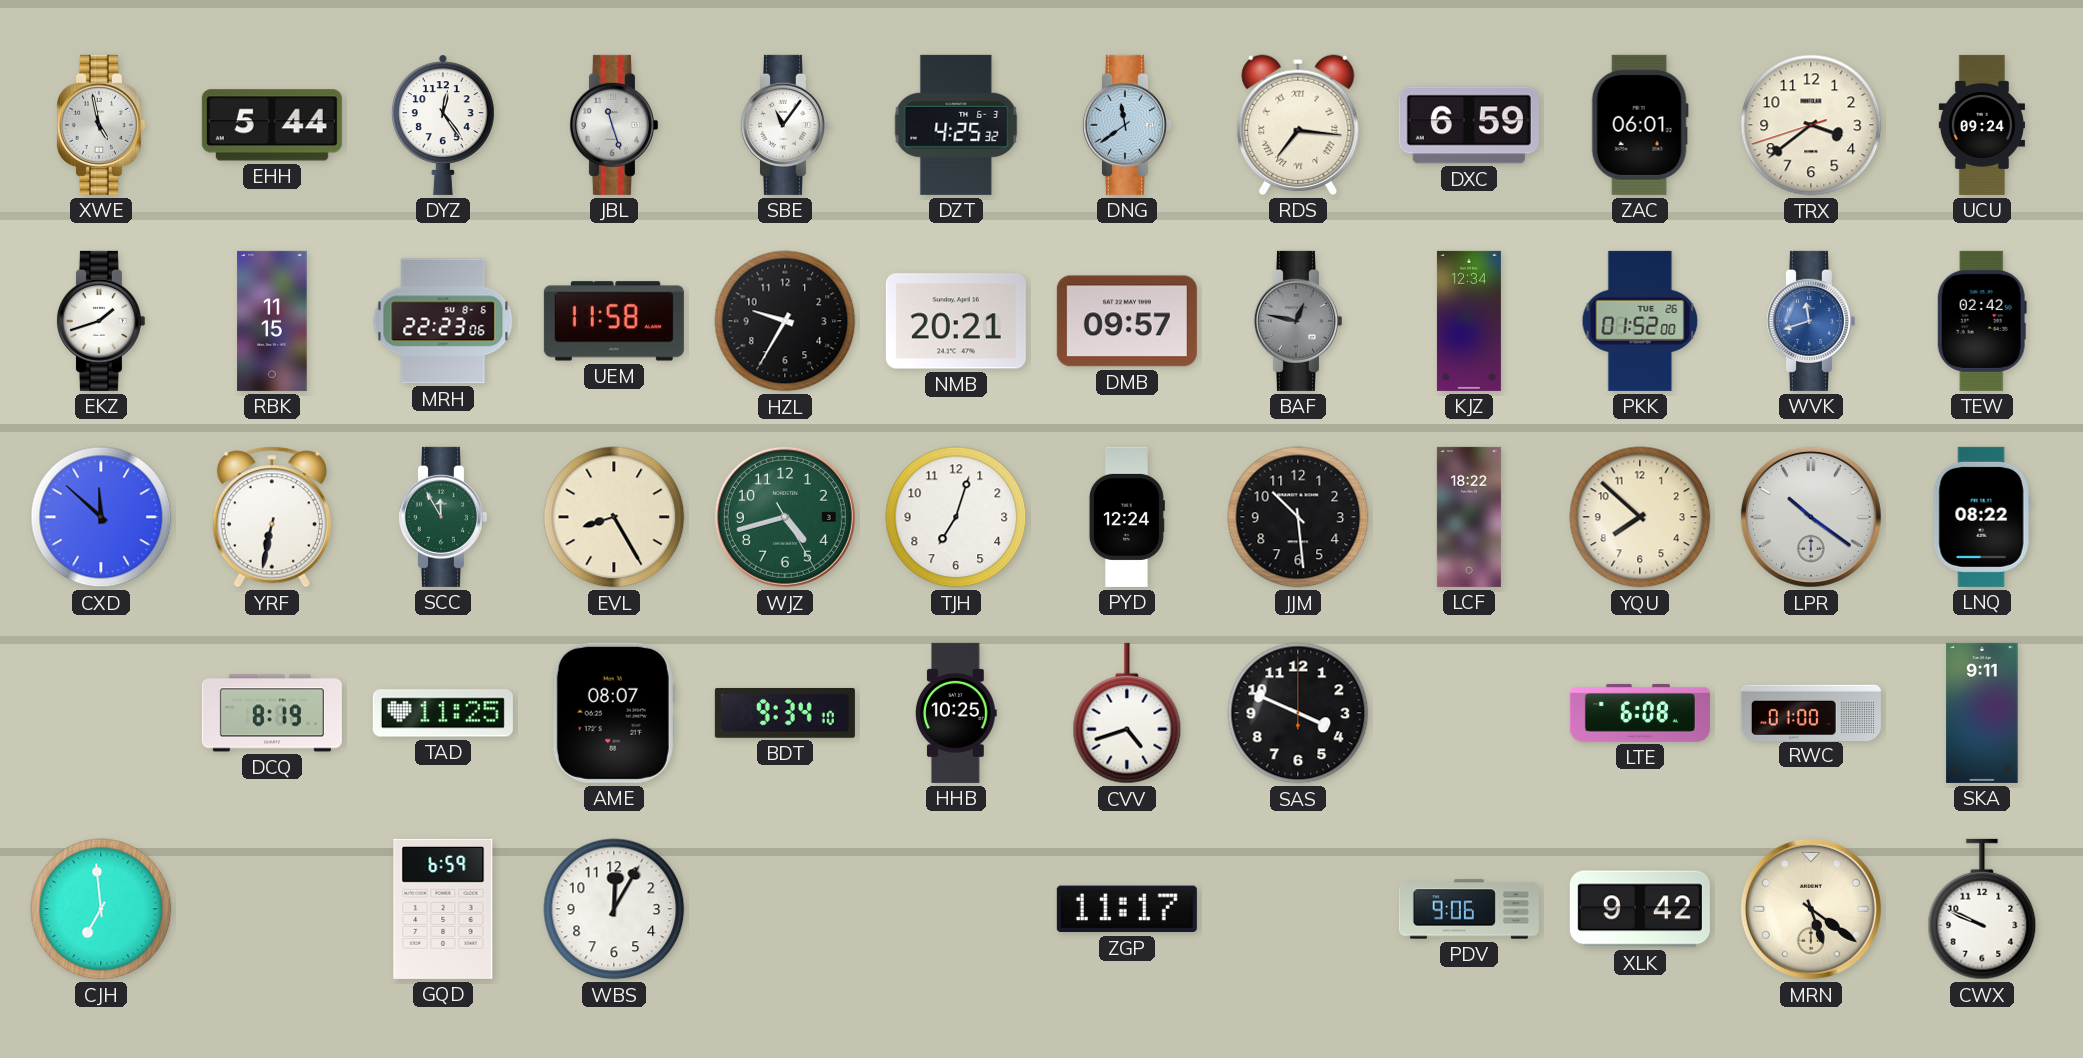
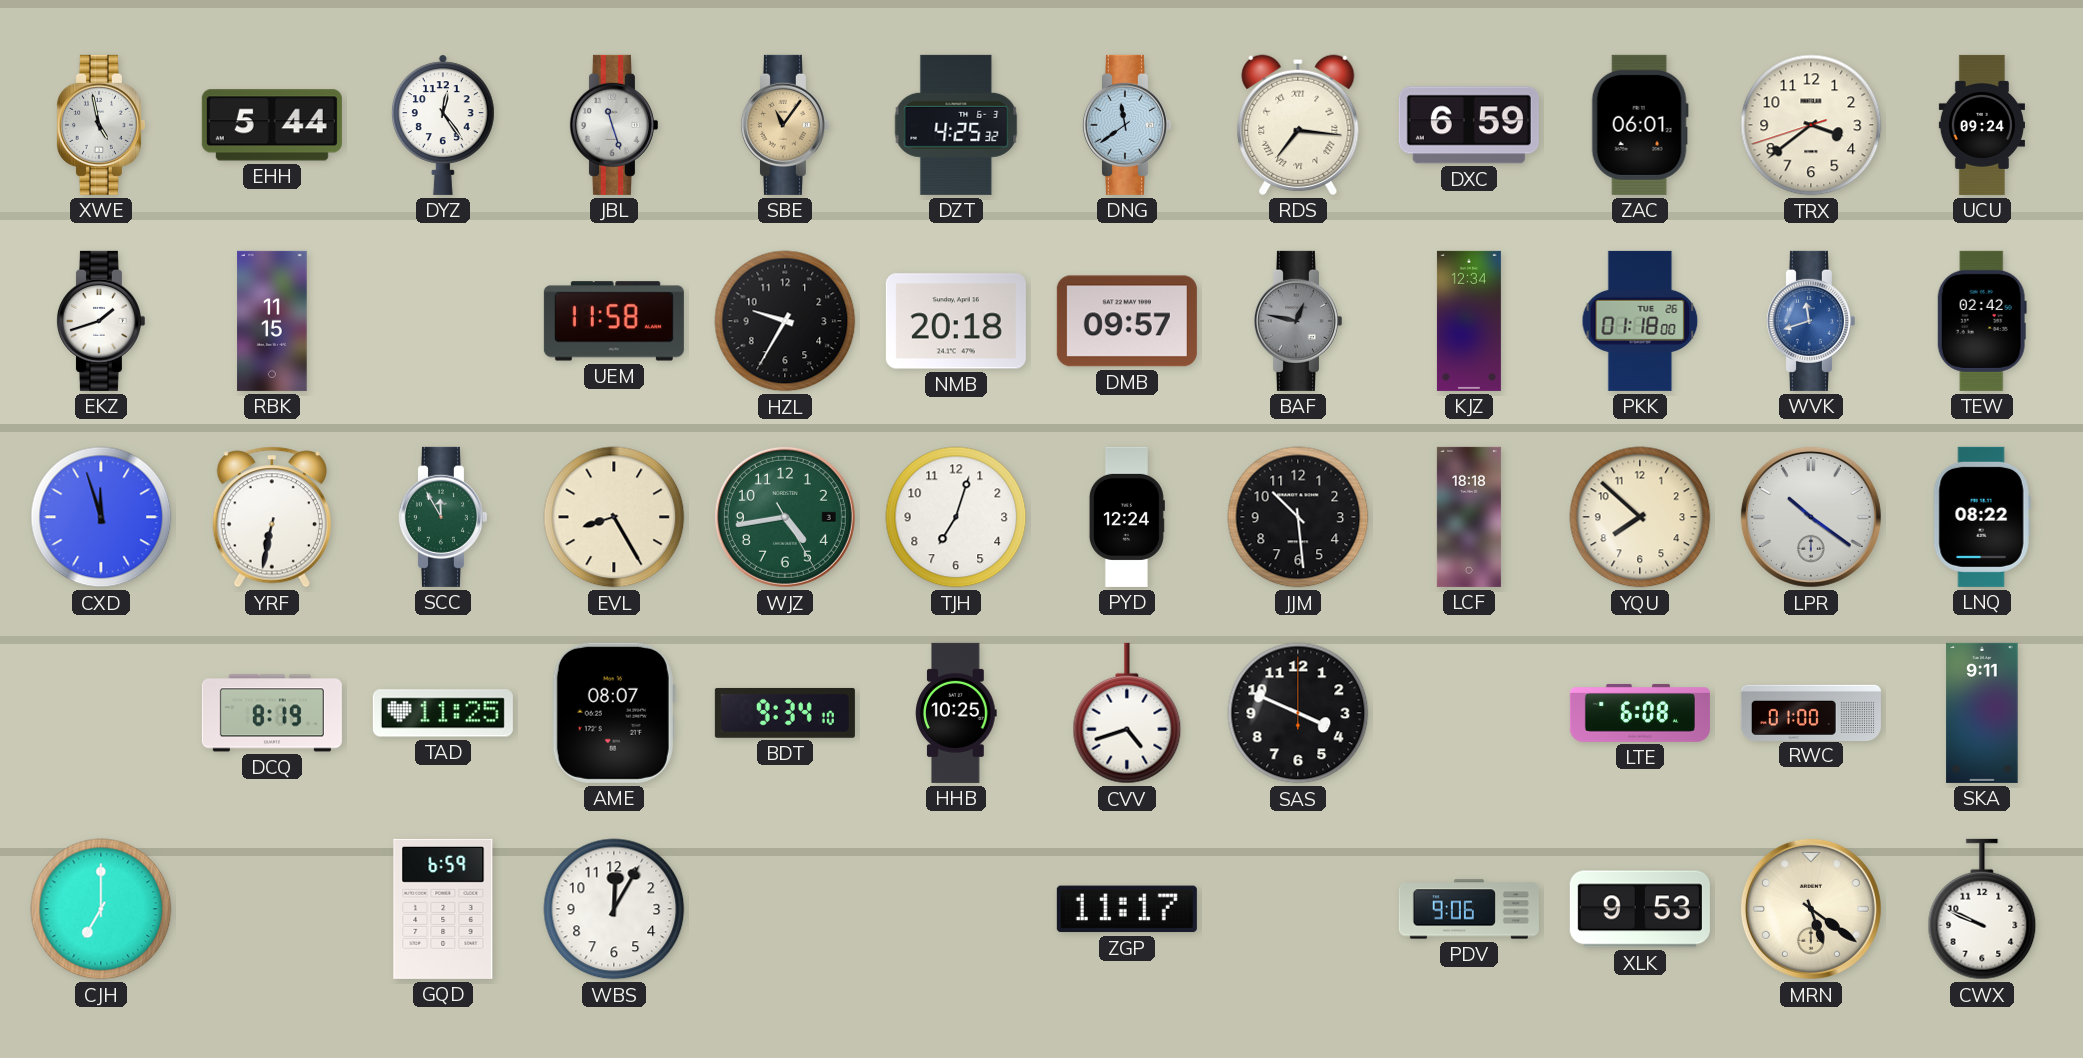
SBE dial: white -> champagne
MRH: 22:23 -> none
NMB: 20:21 -> 20:18
PKK: 01:52 -> 01:18
CXD: 11:52 -> 11:57
WJZ: 4:42 -> 4:43
LCF: 18:22 -> 18:18
CJH: 6:59 -> 7:00
XLK: 9:42 -> 9:53
